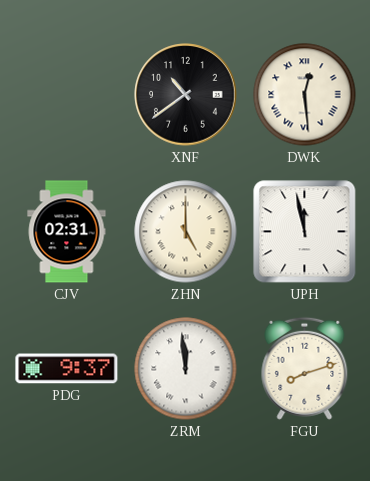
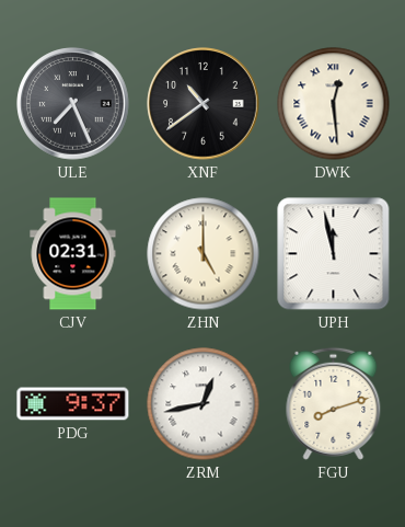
ULE: none -> 7:26
ZRM: 11:59 -> 12:43
